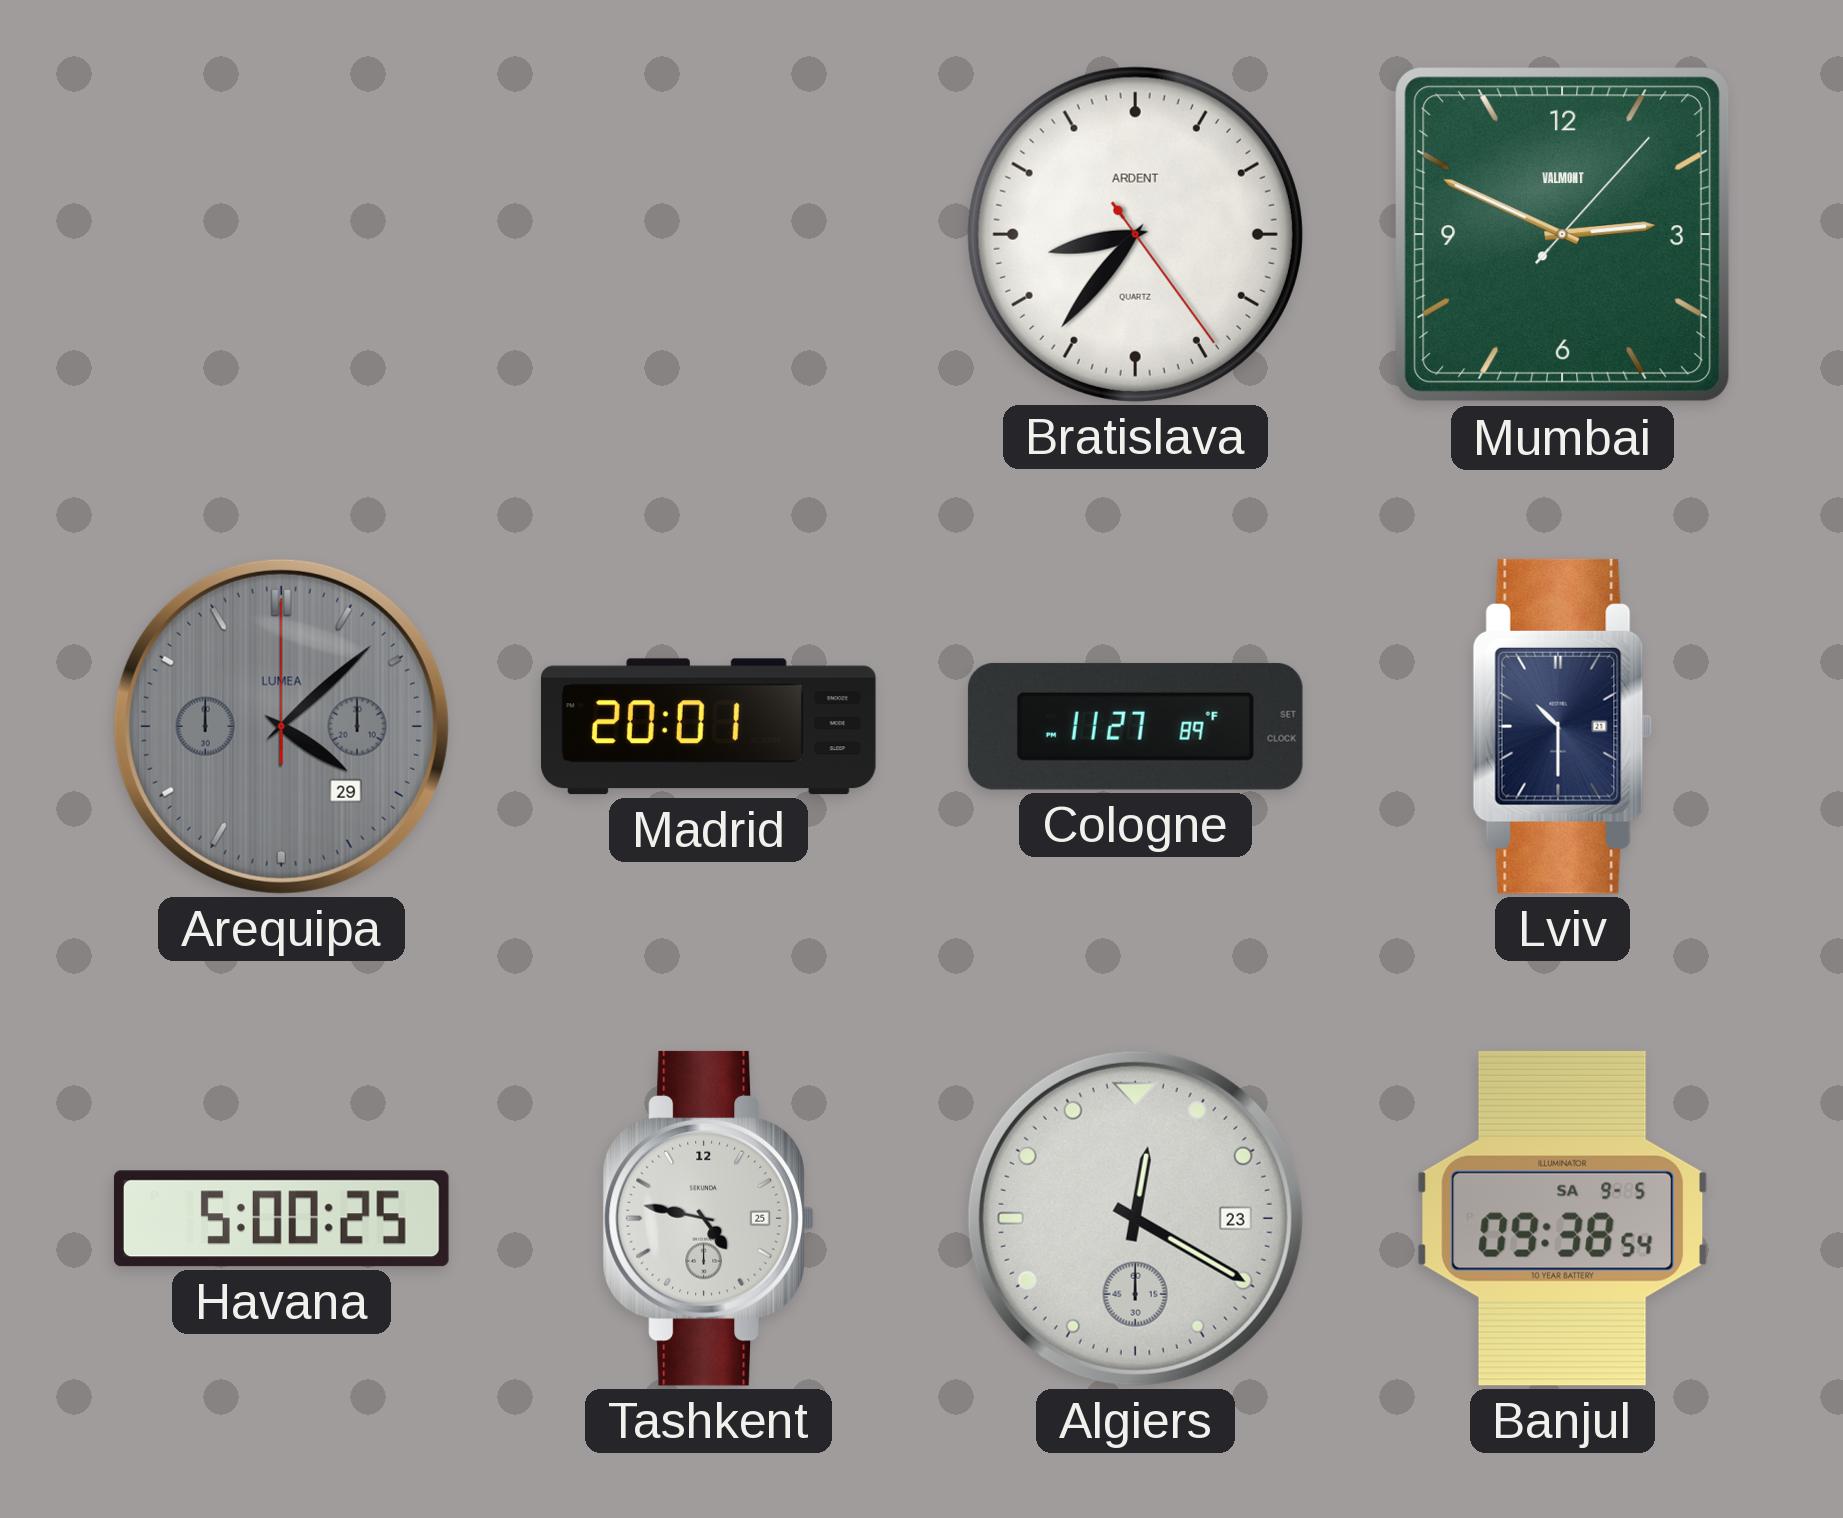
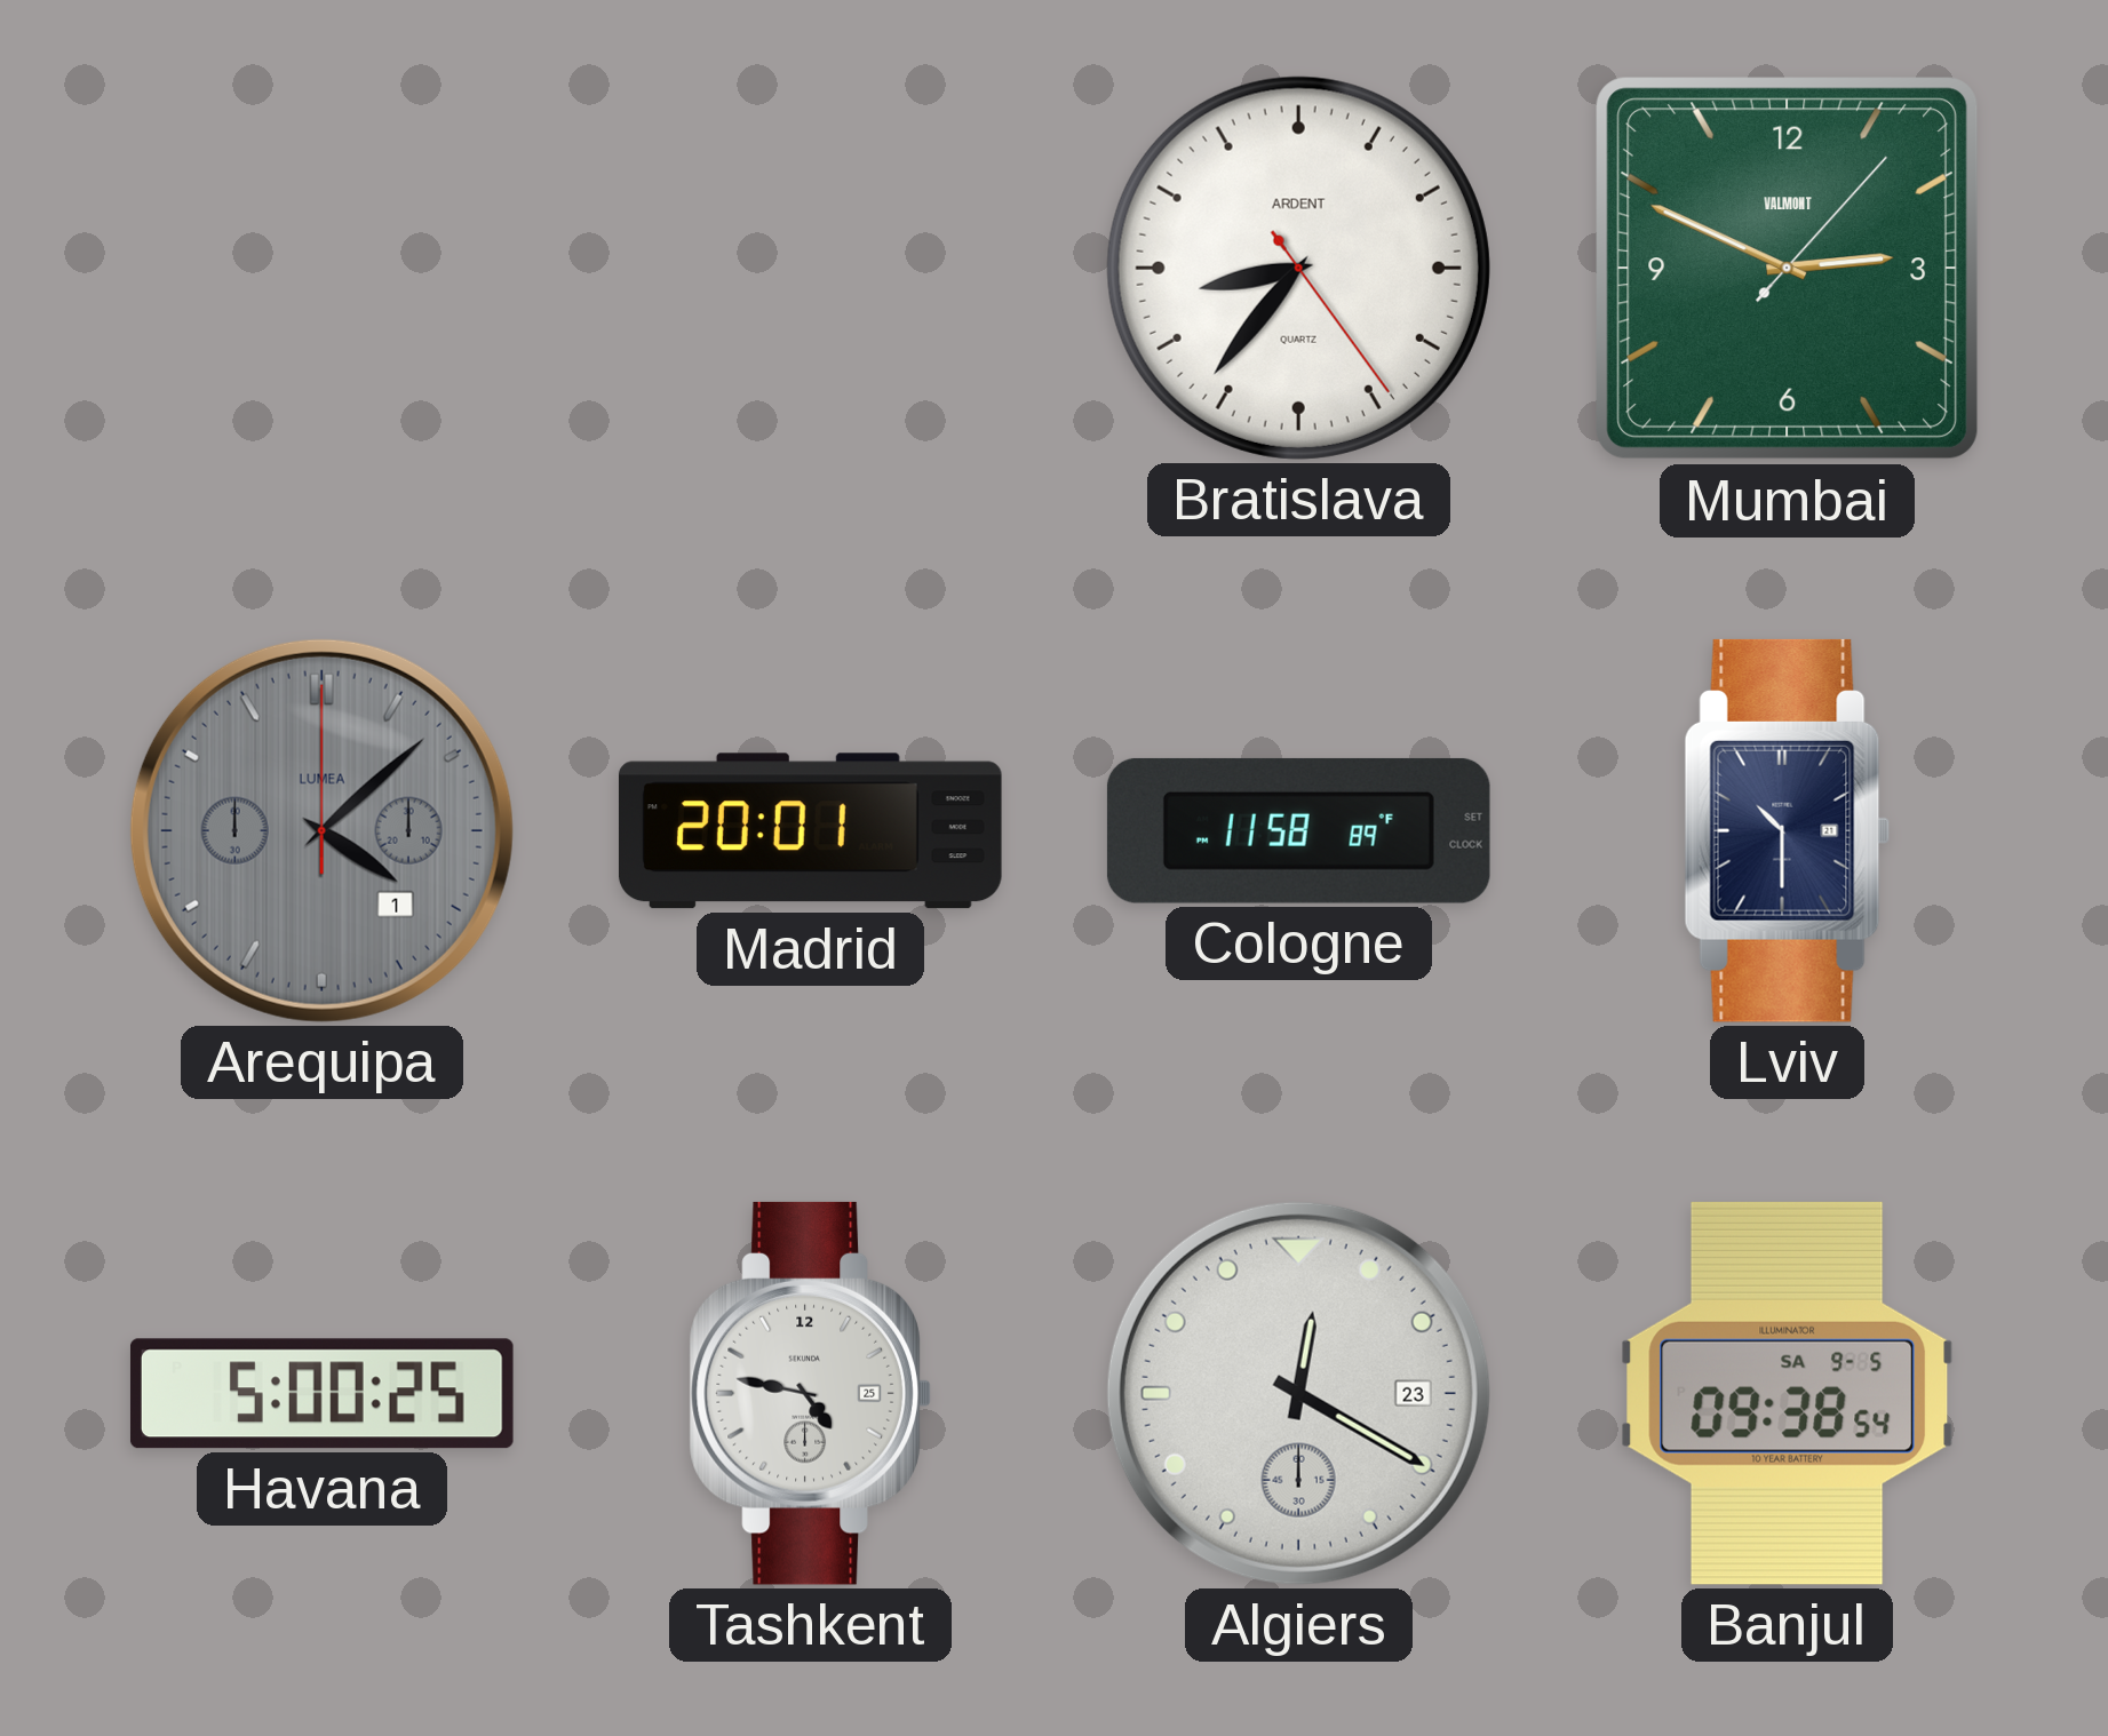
Arequipa date: 29 -> 1
Cologne: 11:27 -> 11:58
